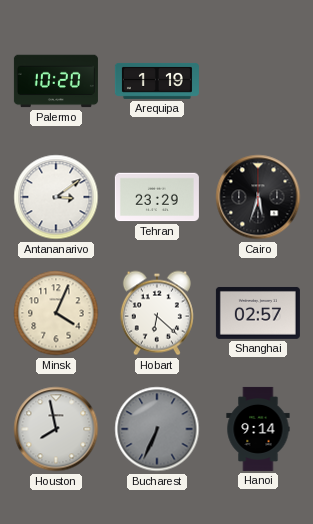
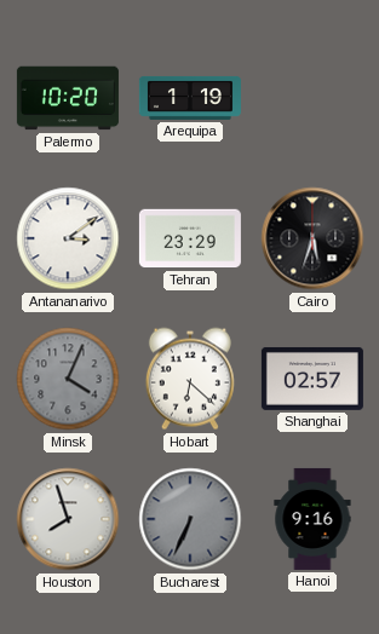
Minsk dial: cream -> grey
Houston: 7:58 -> 7:57
Hanoi: 9:14 -> 9:16
